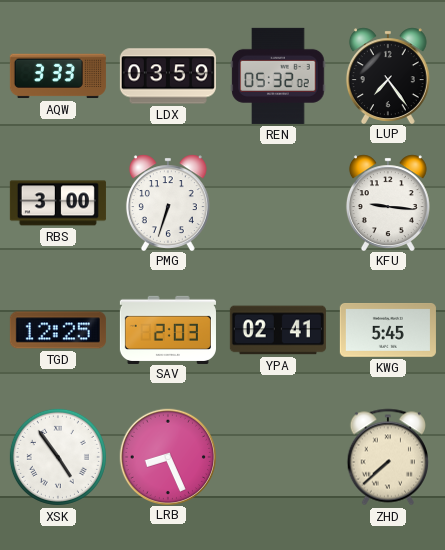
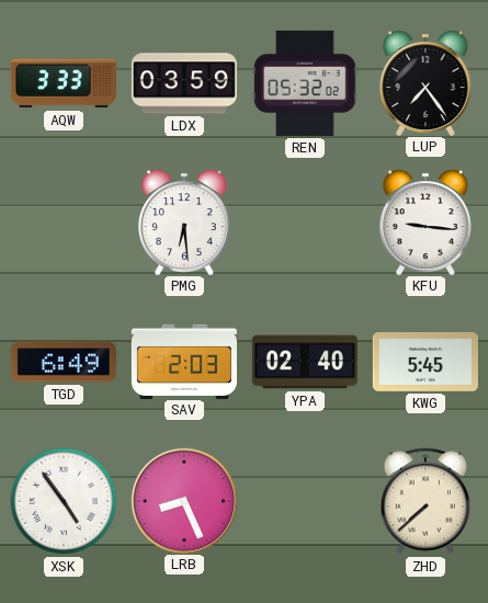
RBS: 3:00 -> none
PMG: 6:33 -> 6:29
TGD: 12:25 -> 6:49
YPA: 02:41 -> 02:40
